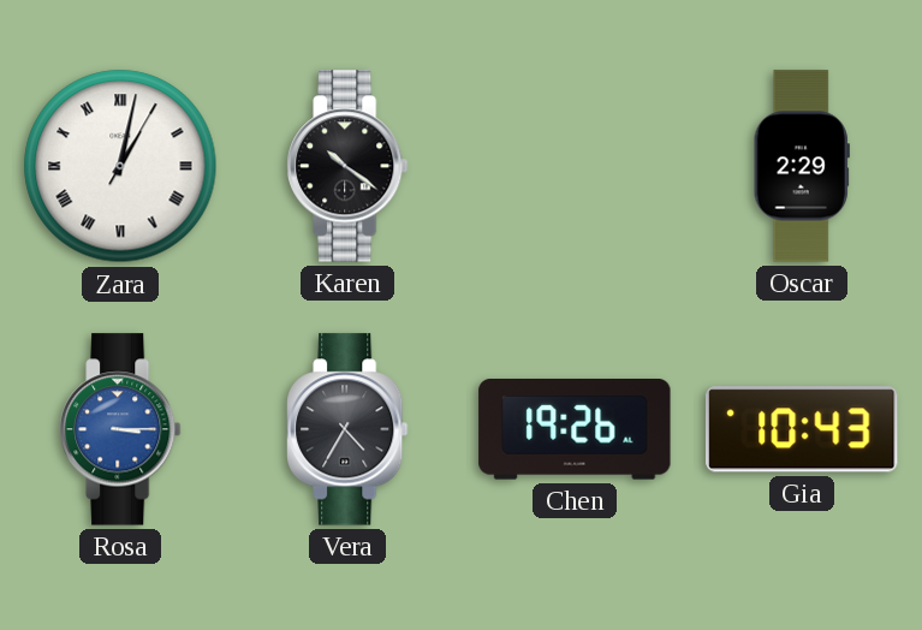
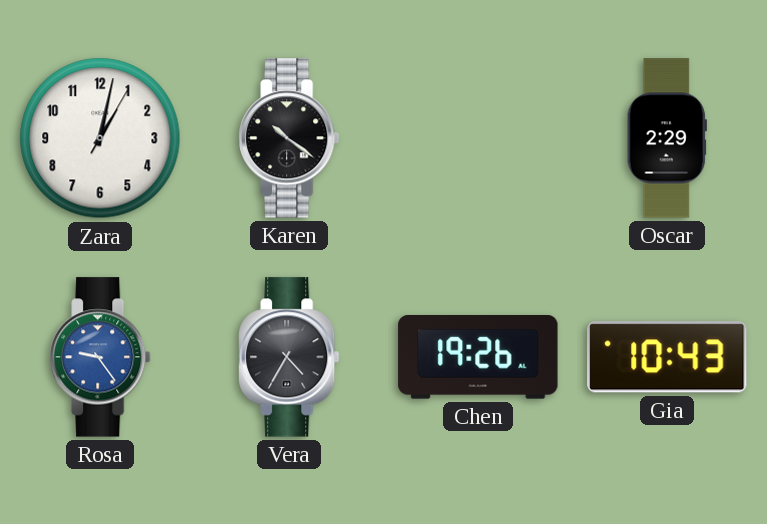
Zara numerals: Roman -> Arabic
Rosa: 3:15 -> 9:24
